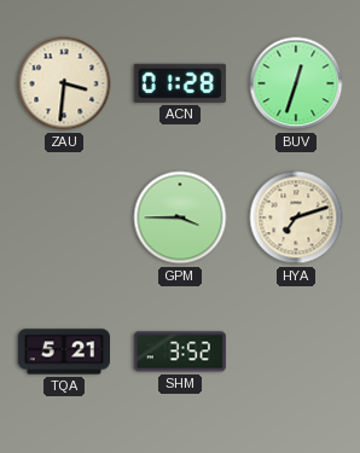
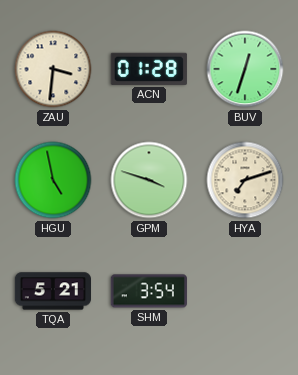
HGU: none -> 4:58
GPM: 3:45 -> 3:48
SHM: 3:52 -> 3:54
